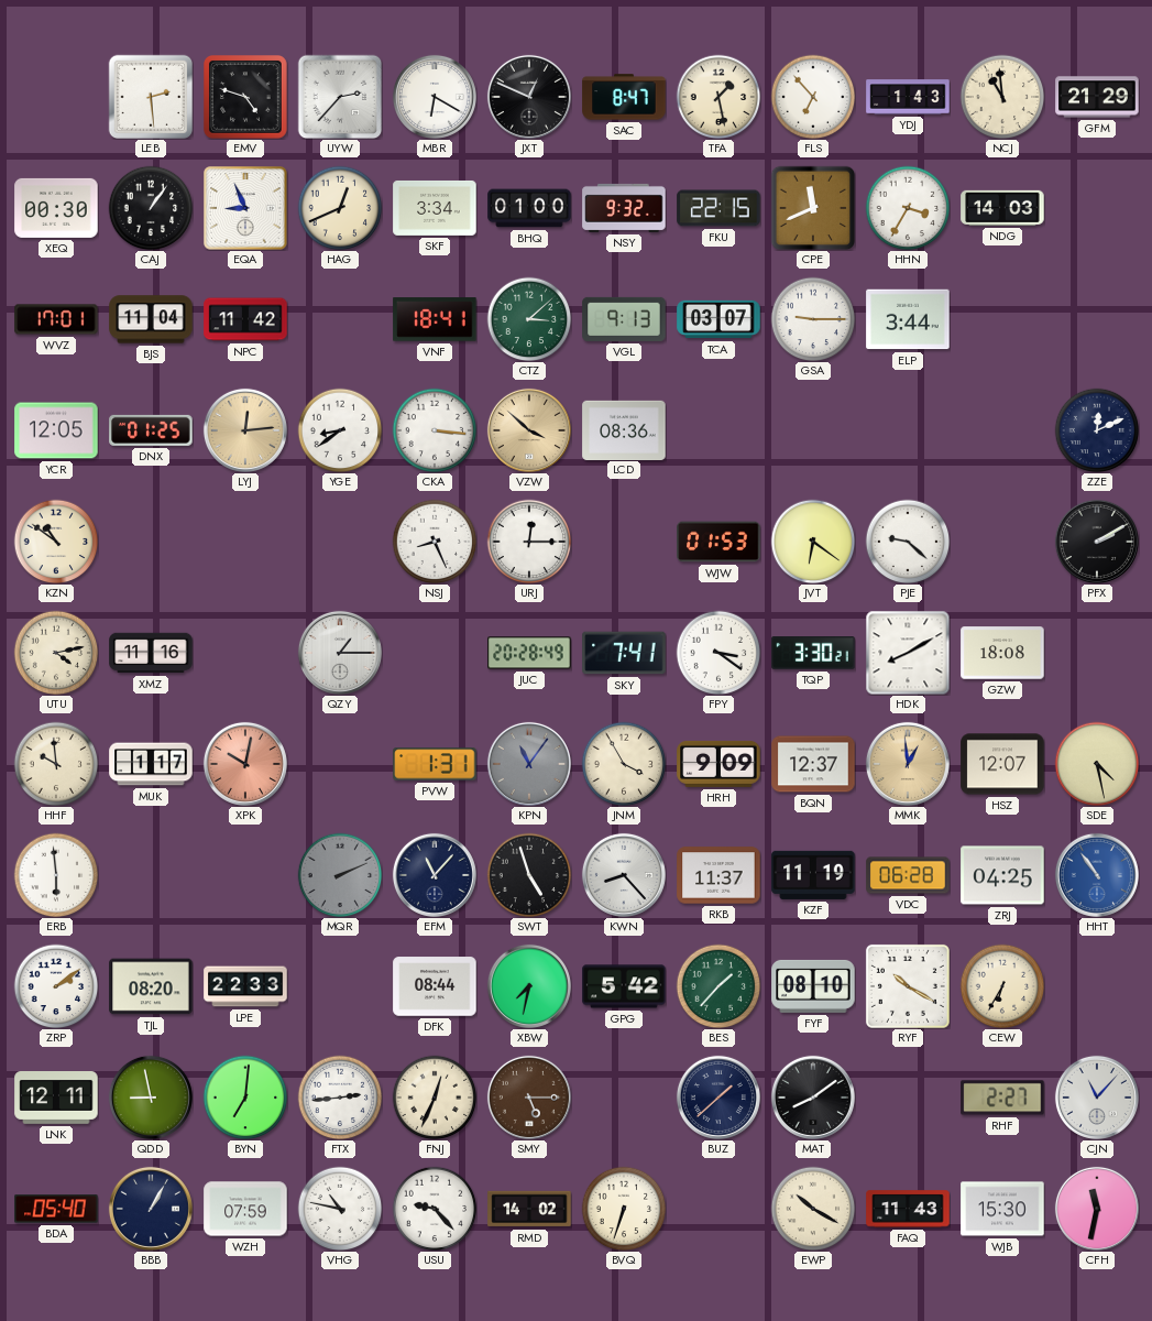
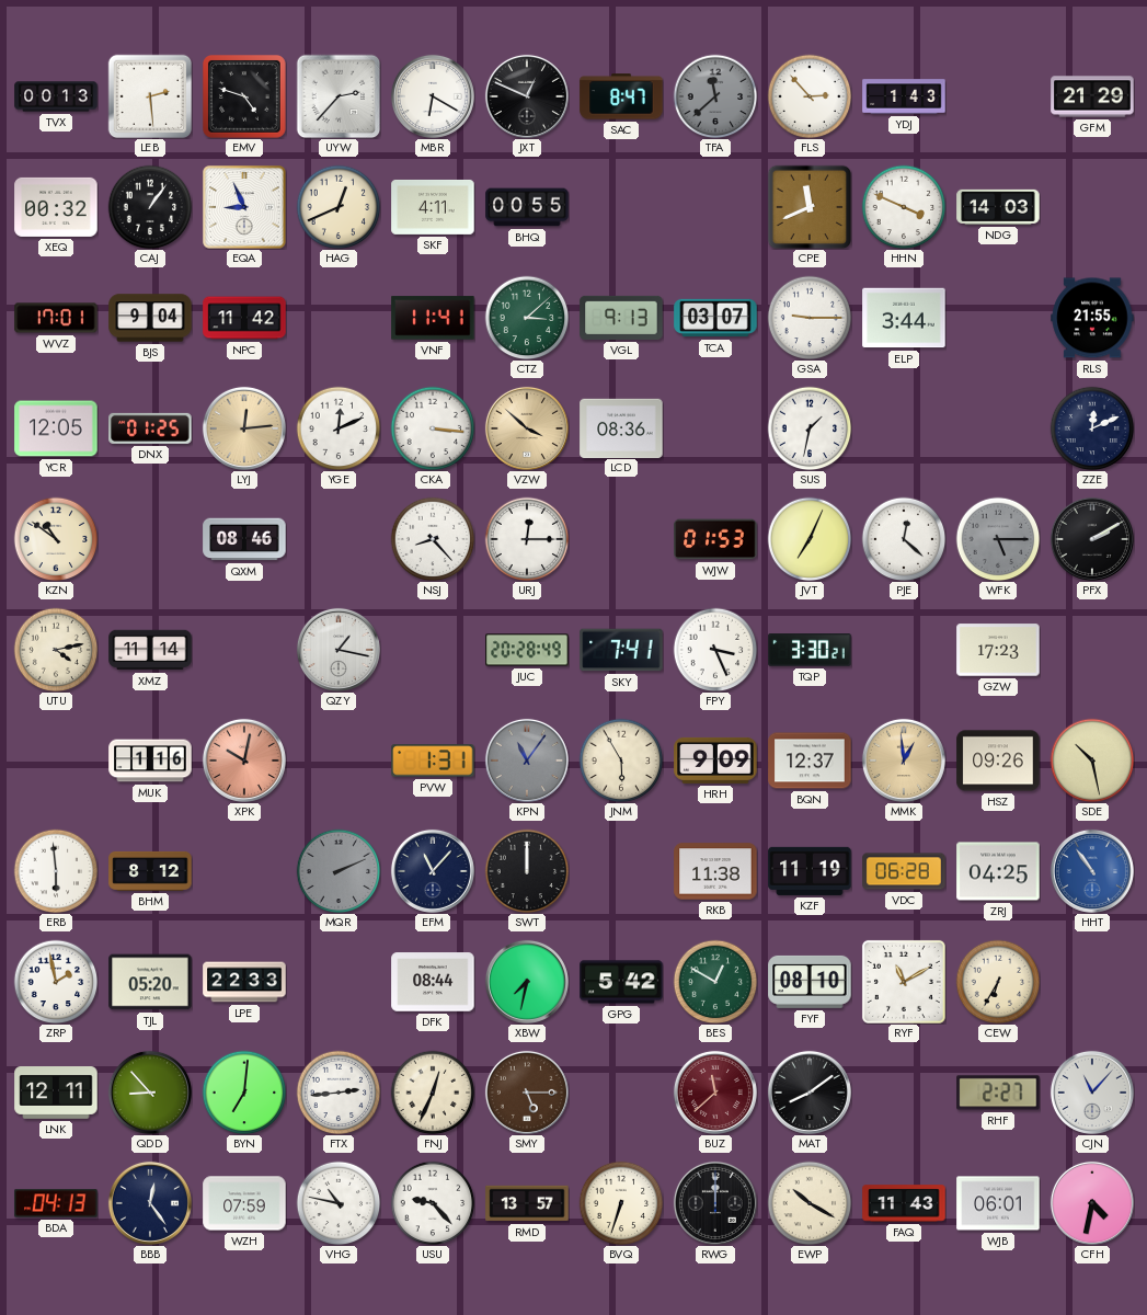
TVX: none -> 00:13
TFA: 1:28 -> 11:38
TFA dial: cream -> grey
FLS: 6:53 -> 2:53
NCJ: 10:59 -> none
XEQ: 00:30 -> 00:32
SKF: 3:34 -> 4:11
BHQ: 01:00 -> 00:55
NSY: 9:32 -> none
FKU: 22:15 -> none
HHN: 3:35 -> 3:49
BJS: 11:04 -> 9:04
VNF: 18:41 -> 11:41
RLS: none -> 21:55
YGE: 8:39 -> 12:11
SUS: none -> 1:32
QXM: none -> 08:46
NSJ: 8:26 -> 8:23
JVT: 6:21 -> 7:04
PJE: 9:22 -> 12:22
WFK: none -> 5:15
XMZ: 11:16 -> 11:14
QZY: 1:15 -> 1:17
FPY: 3:21 -> 3:26
HDK: 8:10 -> none
GZW: 18:08 -> 17:23
HHF: 9:59 -> none
MUK: 1:17 -> 1:16
JNM: 3:55 -> 5:55
HSZ: 12:07 -> 09:26
SDE: 4:28 -> 10:28
BHM: none -> 8:12
SWT: 4:57 -> 12:00
KWN: 8:23 -> none
RKB: 11:37 -> 11:38
ZRP: 2:09 -> 1:58
TJL: 08:20 -> 05:20
BES: 1:37 -> 12:50
RYF: 10:20 -> 11:10
QDD: 8:58 -> 8:53
BUZ: 1:38 -> 11:38
BUZ dial: navy -> burgundy
BDA: 05:40 -> 04:13
BBB: 1:05 -> 12:24
RMD: 14:02 -> 13:57
RWG: none -> 12:00
WJB: 15:30 -> 06:01
CFH: 11:32 -> 4:32
